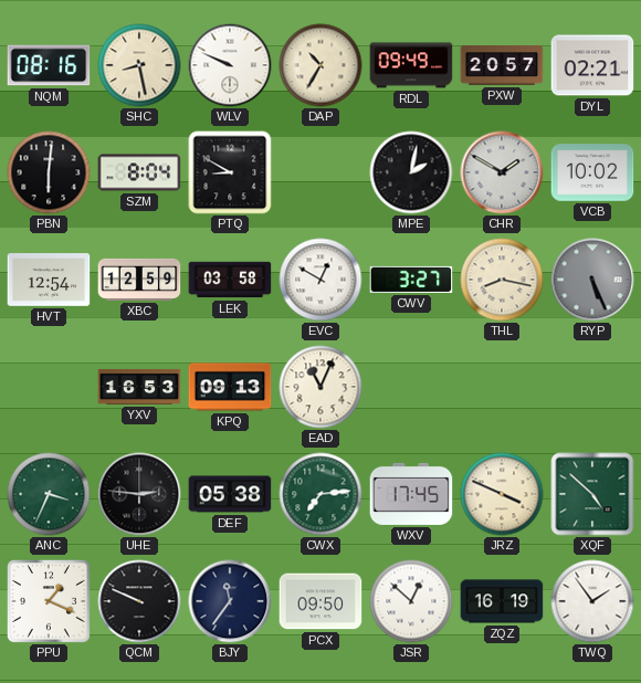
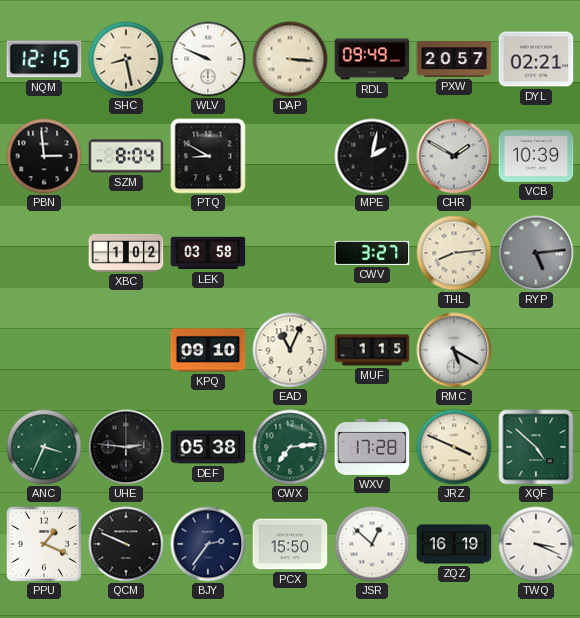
NQM: 08:16 -> 12:15
DAP: 10:35 -> 3:16
PBN: 6:01 -> 2:59
VCB: 10:02 -> 10:39
HVT: 12:54 -> none
XBC: 12:59 -> 1:02
EVC: 12:50 -> none
THL: 8:17 -> 8:14
RYP: 5:26 -> 5:14
YXV: 16:53 -> none
KPQ: 09:13 -> 09:10
MUF: none -> 1:15
RMC: none -> 5:20
WXV: 17:45 -> 17:28
BJY: 11:36 -> 2:36
PCX: 09:50 -> 15:50
TWQ: 1:54 -> 3:19
